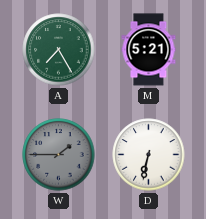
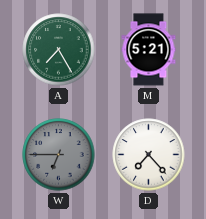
W: 1:45 -> 6:45
D: 6:32 -> 7:23
